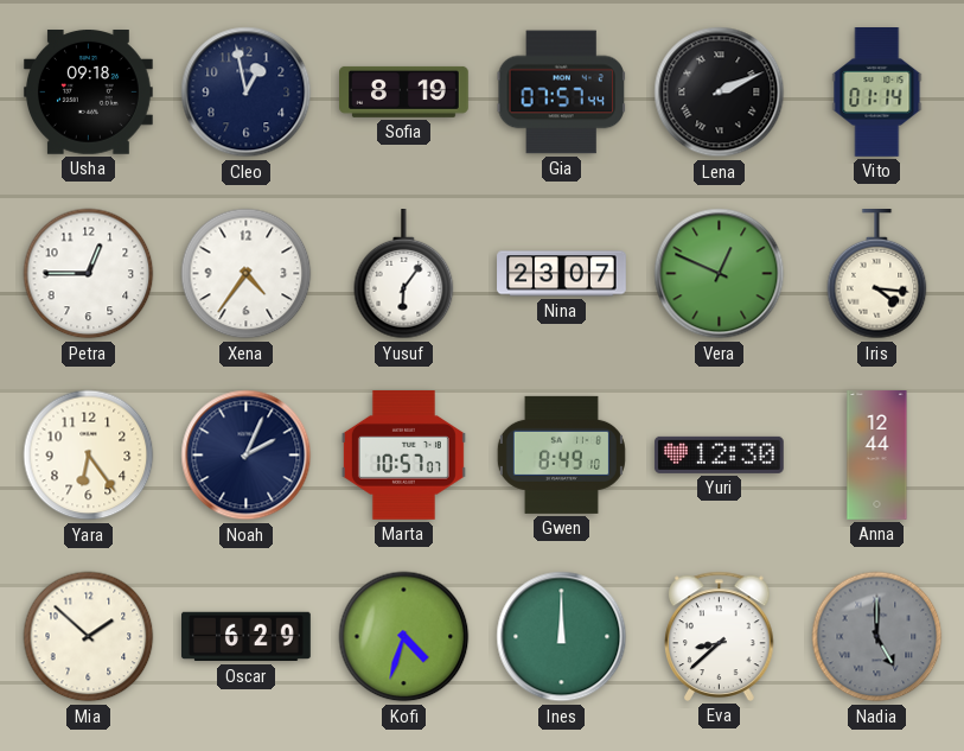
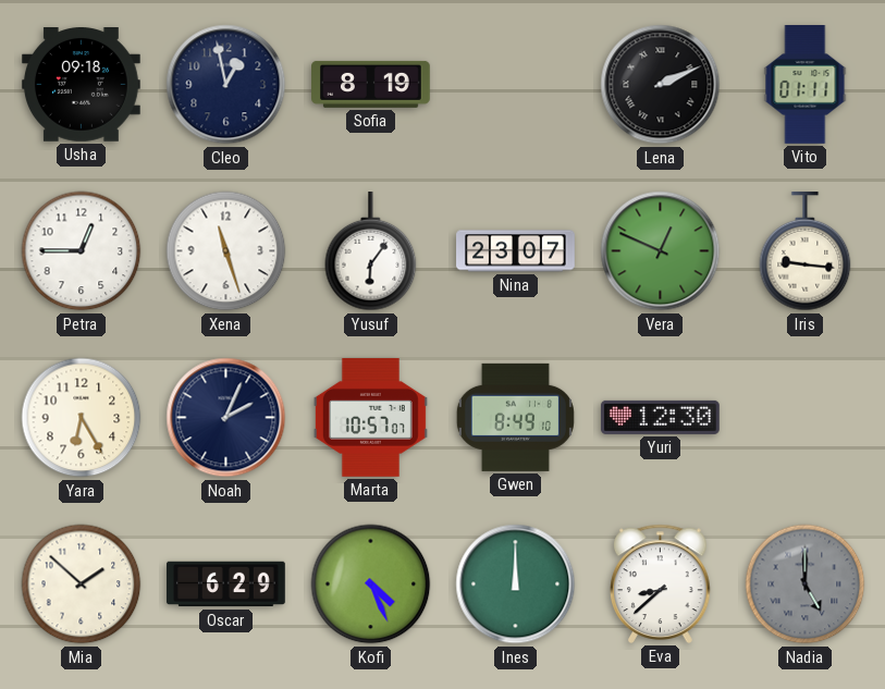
Gia: 07:57 -> none
Vito: 01:14 -> 01:11
Xena: 4:36 -> 11:27
Iris: 4:16 -> 9:16
Yara: 6:24 -> 6:25
Anna: 12:44 -> none
Kofi: 4:33 -> 4:26
